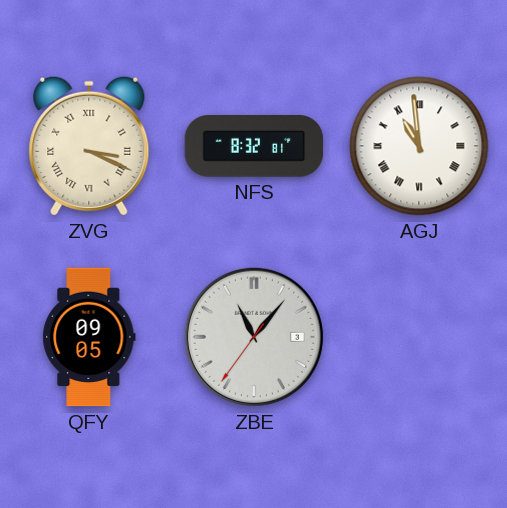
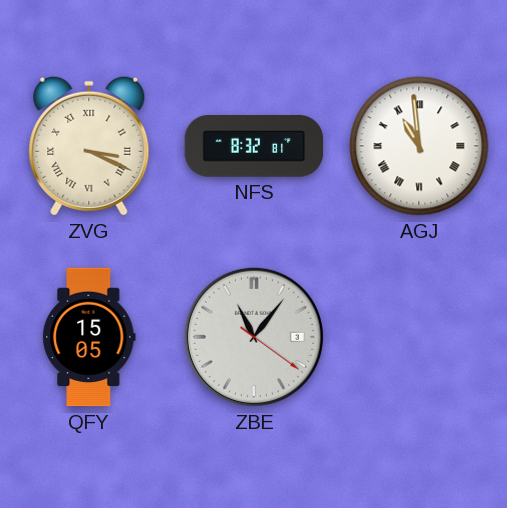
QFY: 09:05 -> 15:05
ZBE: 11:06:36 -> 11:06:21
